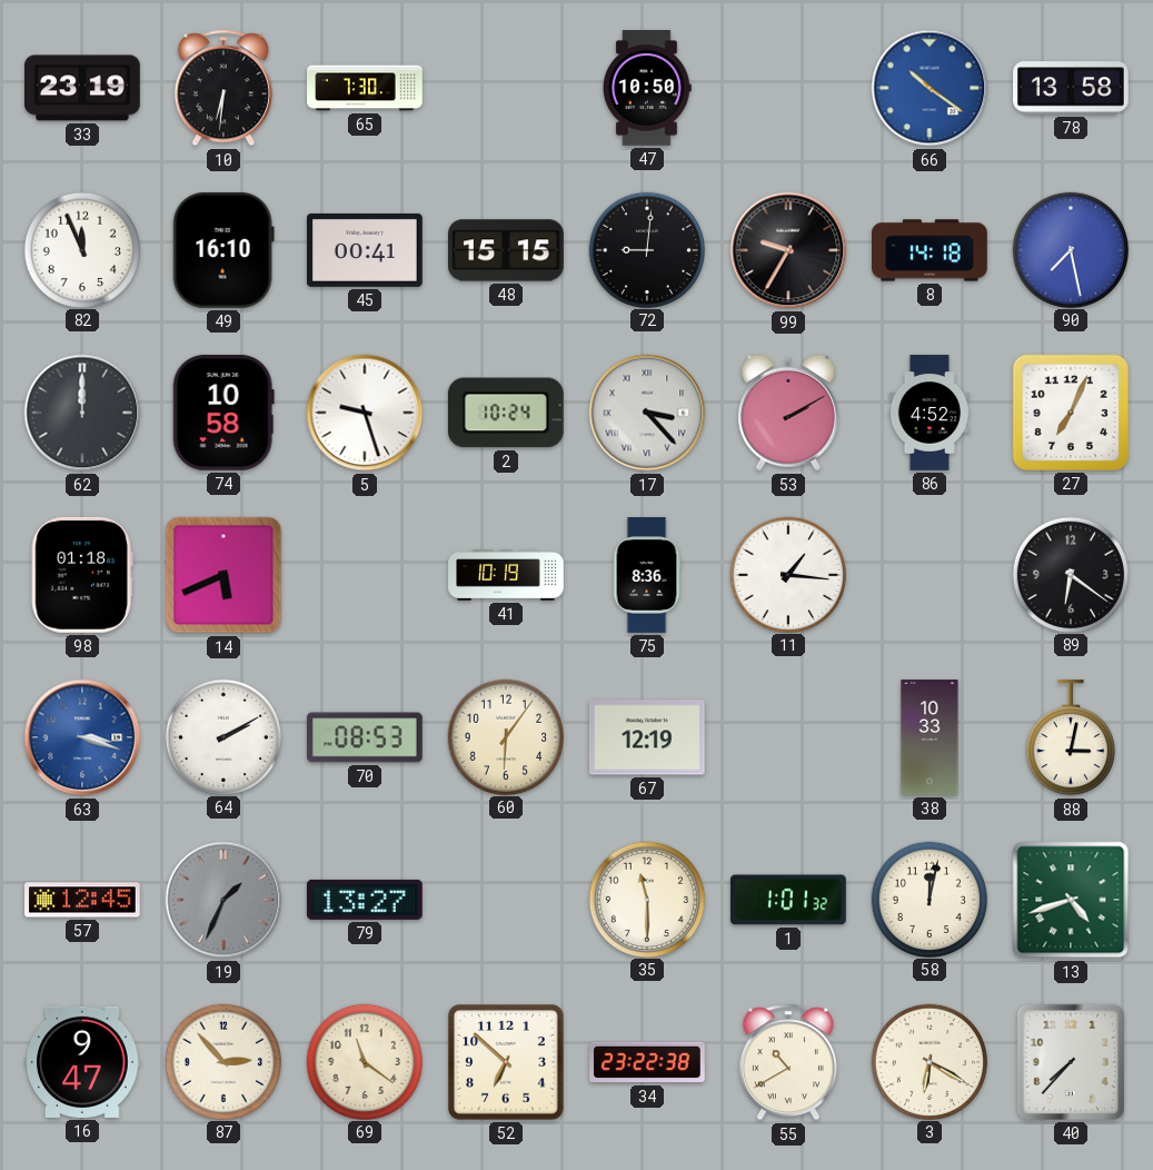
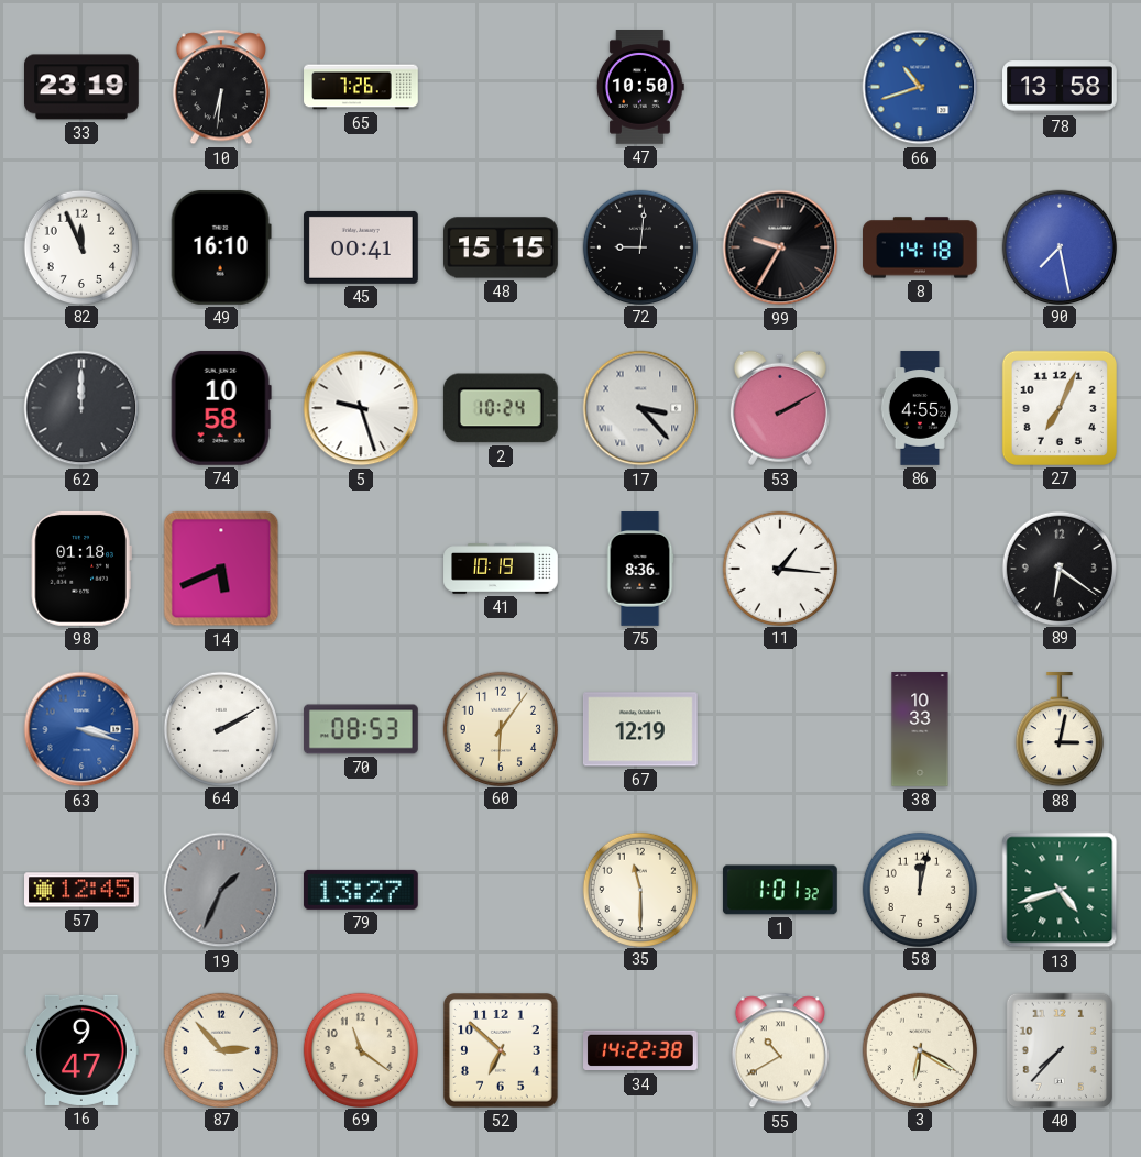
65: 7:30 -> 7:26
66: 10:21 -> 10:42
86: 4:52 -> 4:55
34: 23:22 -> 14:22
